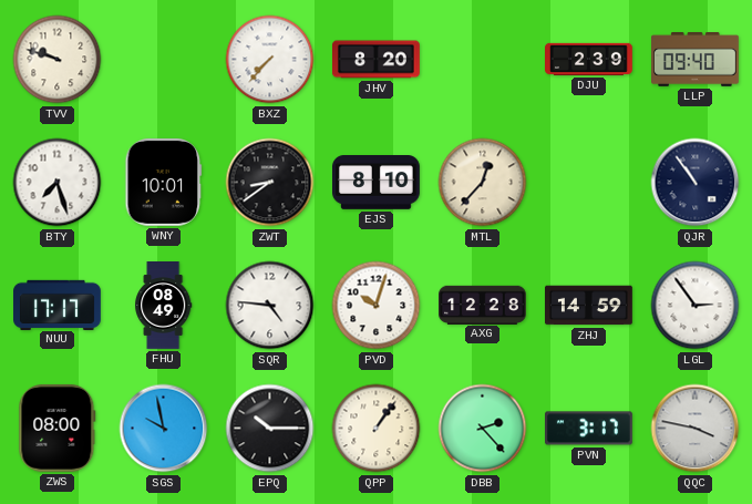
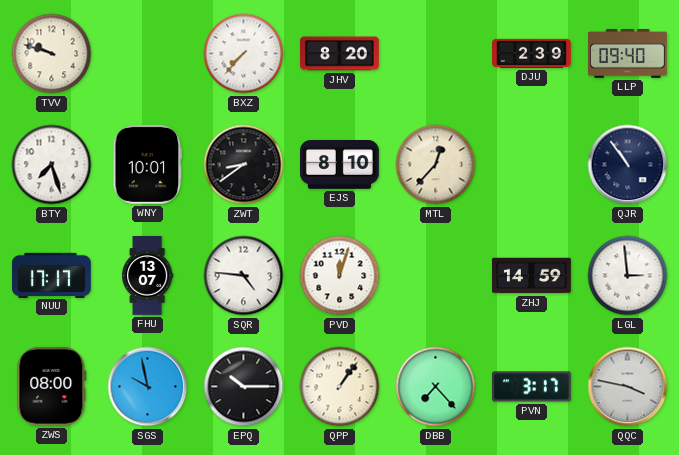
FHU: 08:49 -> 13:07
PVD: 10:03 -> 12:03
AXG: 12:28 -> none
LGL: 2:54 -> 2:59
DBB: 2:23 -> 7:23
